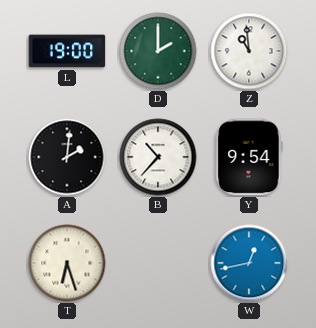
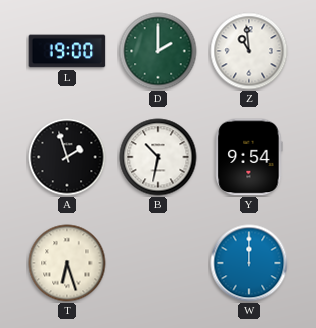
A: 2:01 -> 1:57
B: 10:37 -> 10:32
W: 12:43 -> 12:00
